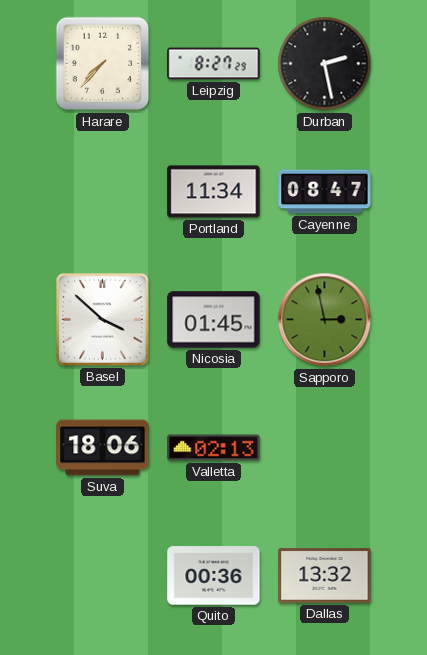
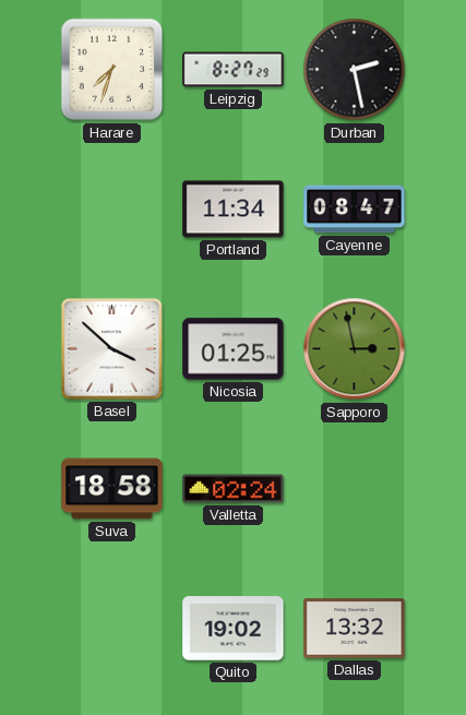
Harare: 7:37 -> 7:33
Nicosia: 01:45 -> 01:25
Suva: 18:06 -> 18:58
Valletta: 02:13 -> 02:24
Quito: 00:36 -> 19:02
